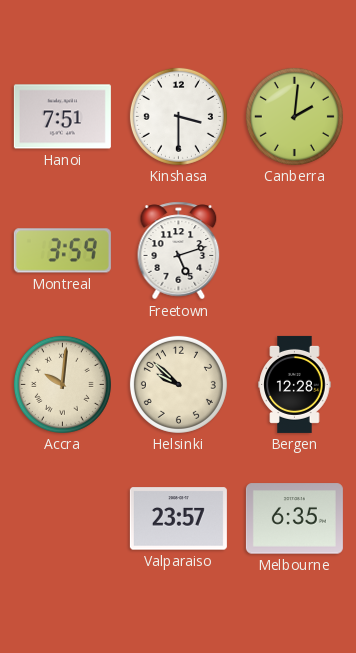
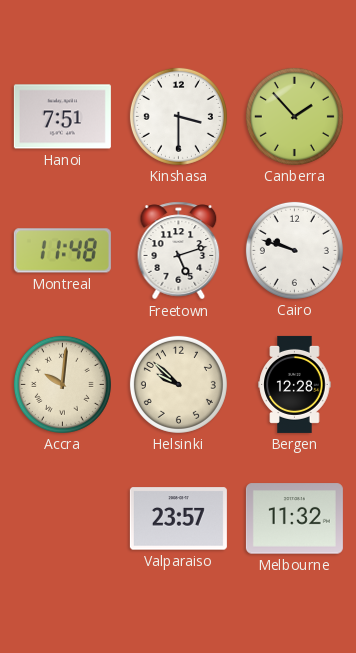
Canberra: 2:01 -> 1:53
Montreal: 3:59 -> 11:48
Cairo: none -> 9:48
Melbourne: 6:35 -> 11:32
